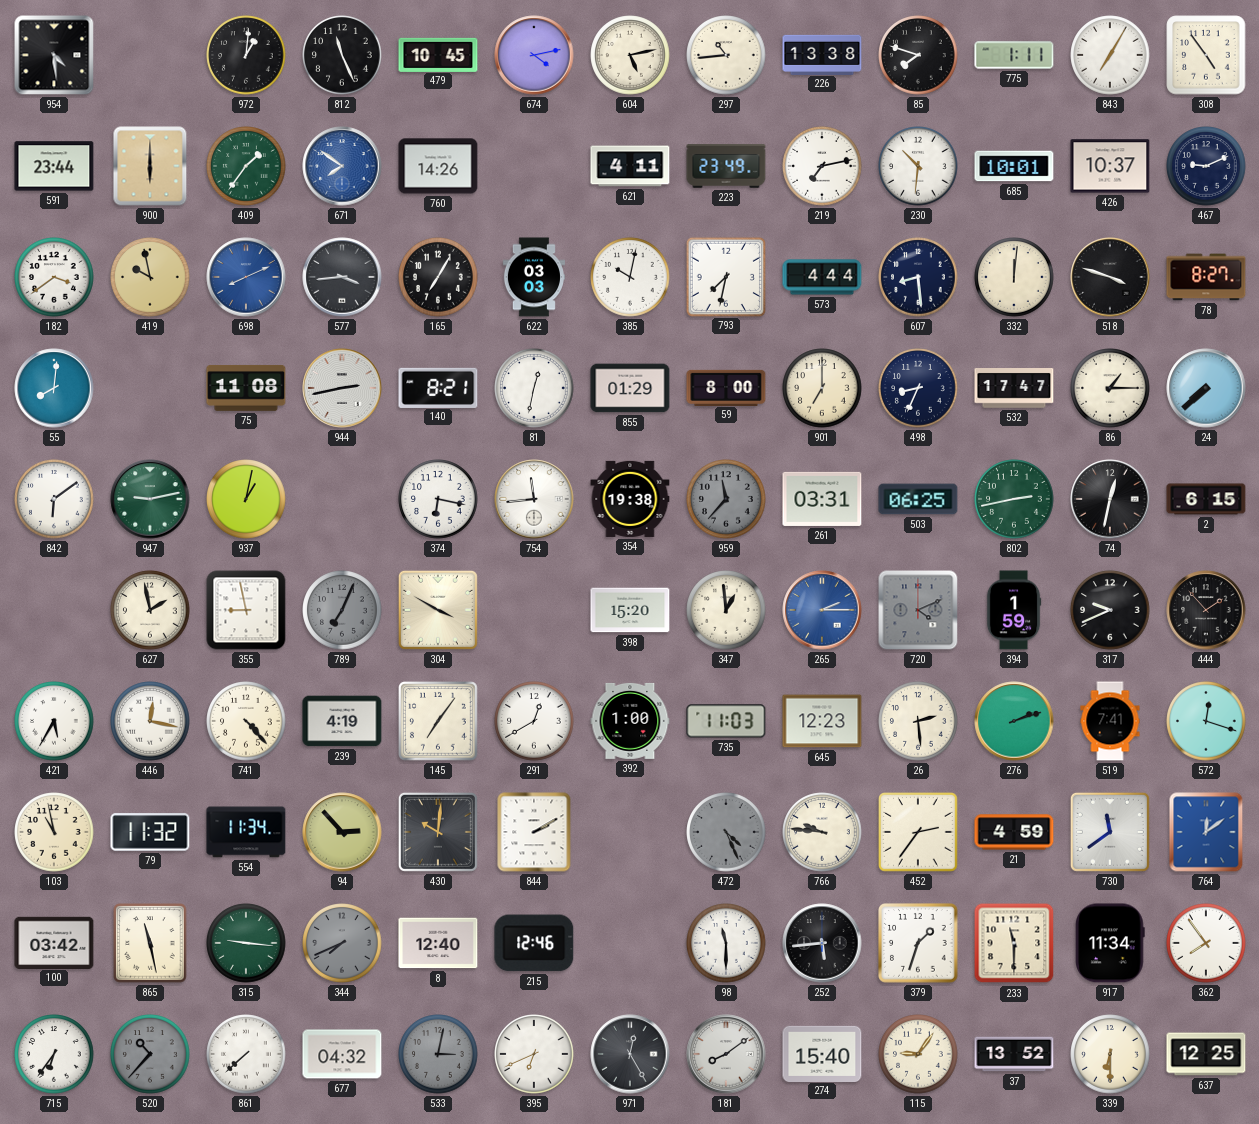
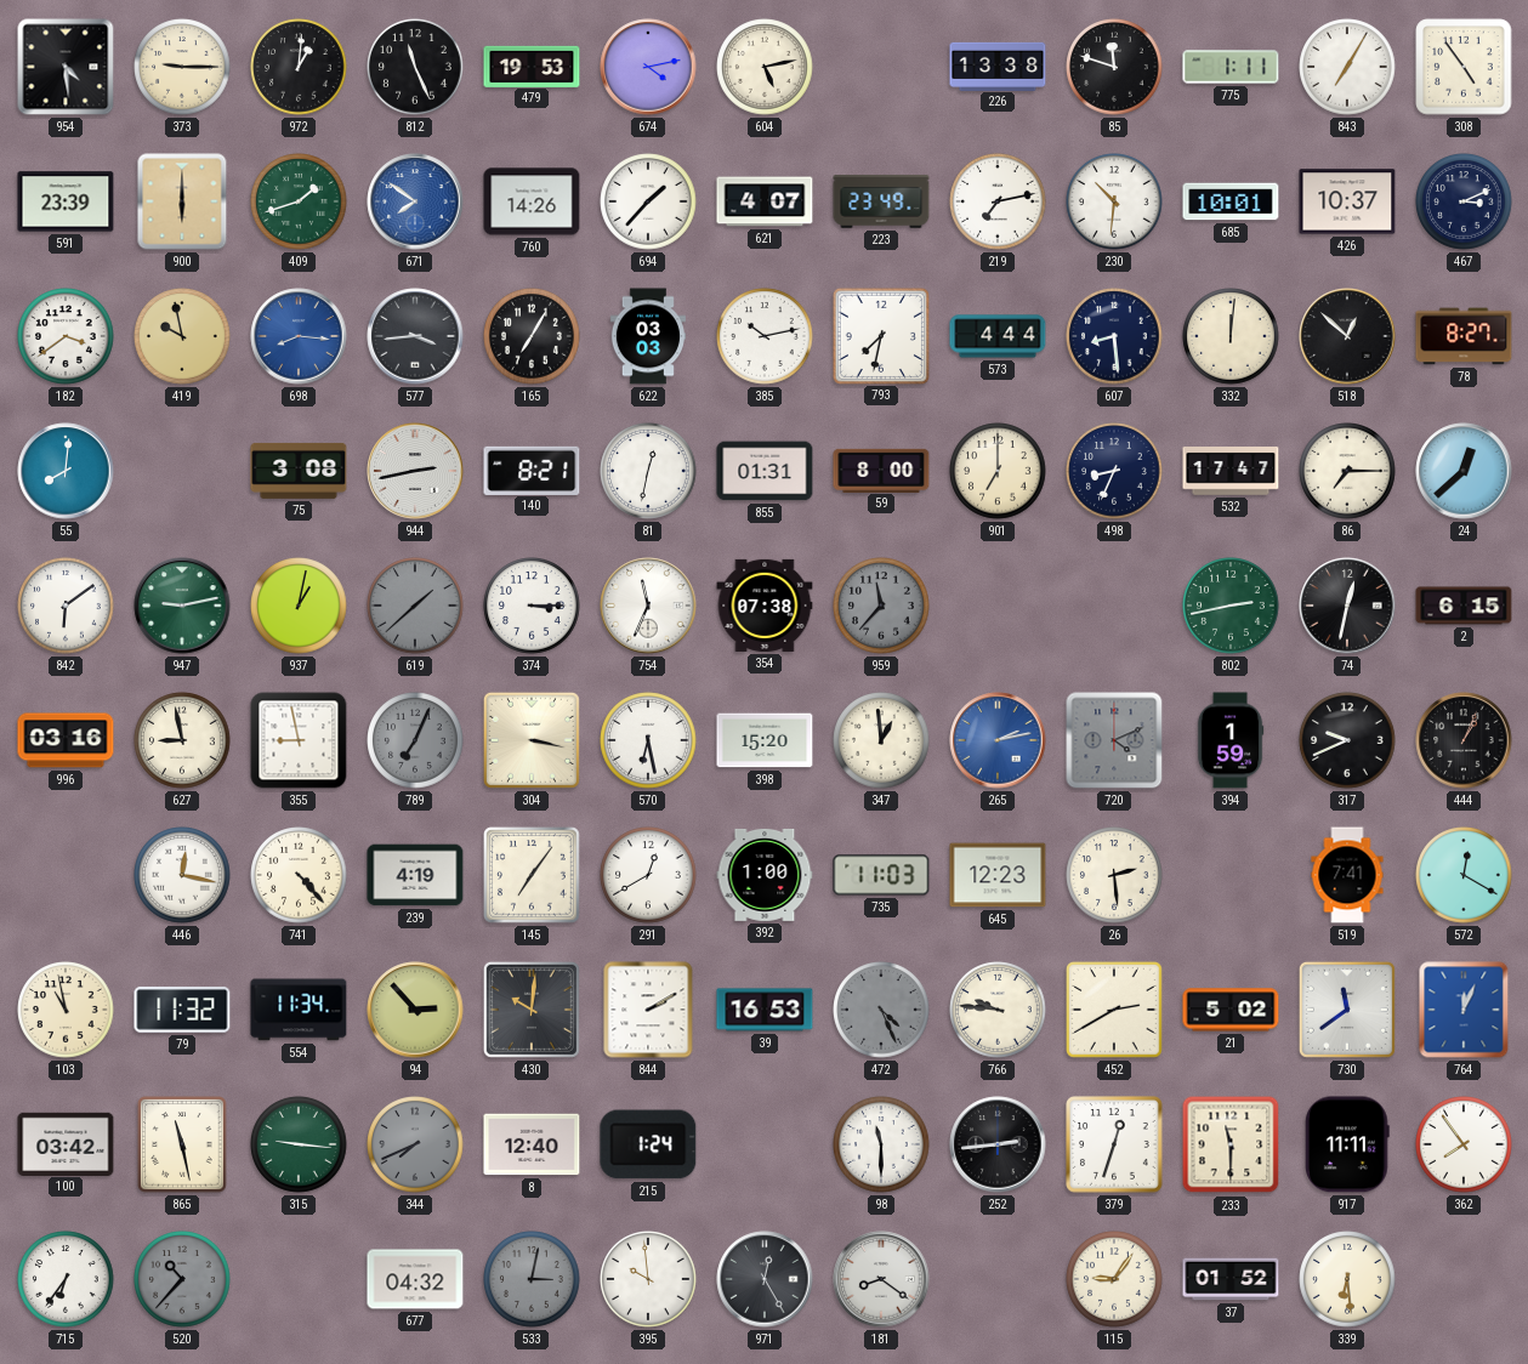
373: none -> 9:15
479: 10:45 -> 19:53
297: 10:44 -> none
85: 7:48 -> 11:48
591: 23:44 -> 23:39
409: 1:36 -> 1:42
694: none -> 1:37
621: 4:11 -> 4:07
467: 9:11 -> 3:11
698: 8:11 -> 8:16
385: 10:02 -> 10:13
518: 3:48 -> 12:52
75: 11:08 -> 3:08
855: 01:29 -> 01:31
86: 1:15 -> 7:15
24: 7:38 -> 12:38
619: none -> 1:38
374: 6:17 -> 3:15
754: 11:44 -> 11:34
354: 19:38 -> 07:38
261: 03:31 -> none
503: 06:25 -> none
996: none -> 03:16
627: 1:58 -> 8:58
304: 3:50 -> 3:17
570: none -> 6:28
265: 2:15 -> 2:13
444: 1:53 -> 1:04
421: 5:35 -> none
276: 2:12 -> none
572: 12:18 -> 12:20
39: none -> 16:53
452: 2:36 -> 2:40
21: 4:59 -> 5:02
764: 12:09 -> 12:04
215: 12:46 -> 1:24
252: 5:44 -> 2:44
379: 1:33 -> 12:33
917: 11:34 -> 11:11
861: 7:38 -> none
395: 6:41 -> 9:59
181: 8:09 -> 8:21
274: 15:40 -> none
37: 13:52 -> 01:52
339: 6:30 -> 6:29
637: 12:25 -> none
